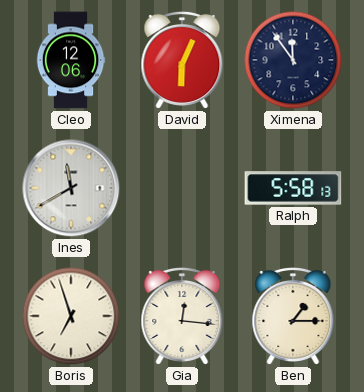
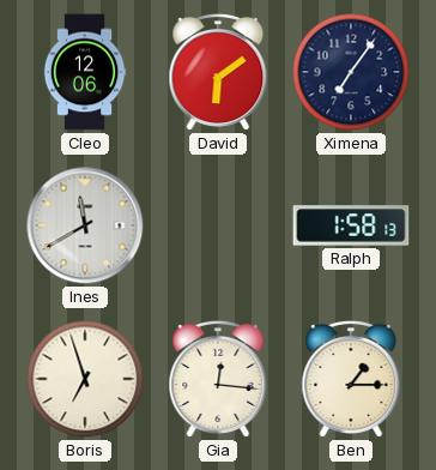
David: 6:04 -> 6:09
Ximena: 11:54 -> 7:06
Ralph: 5:58 -> 1:58
